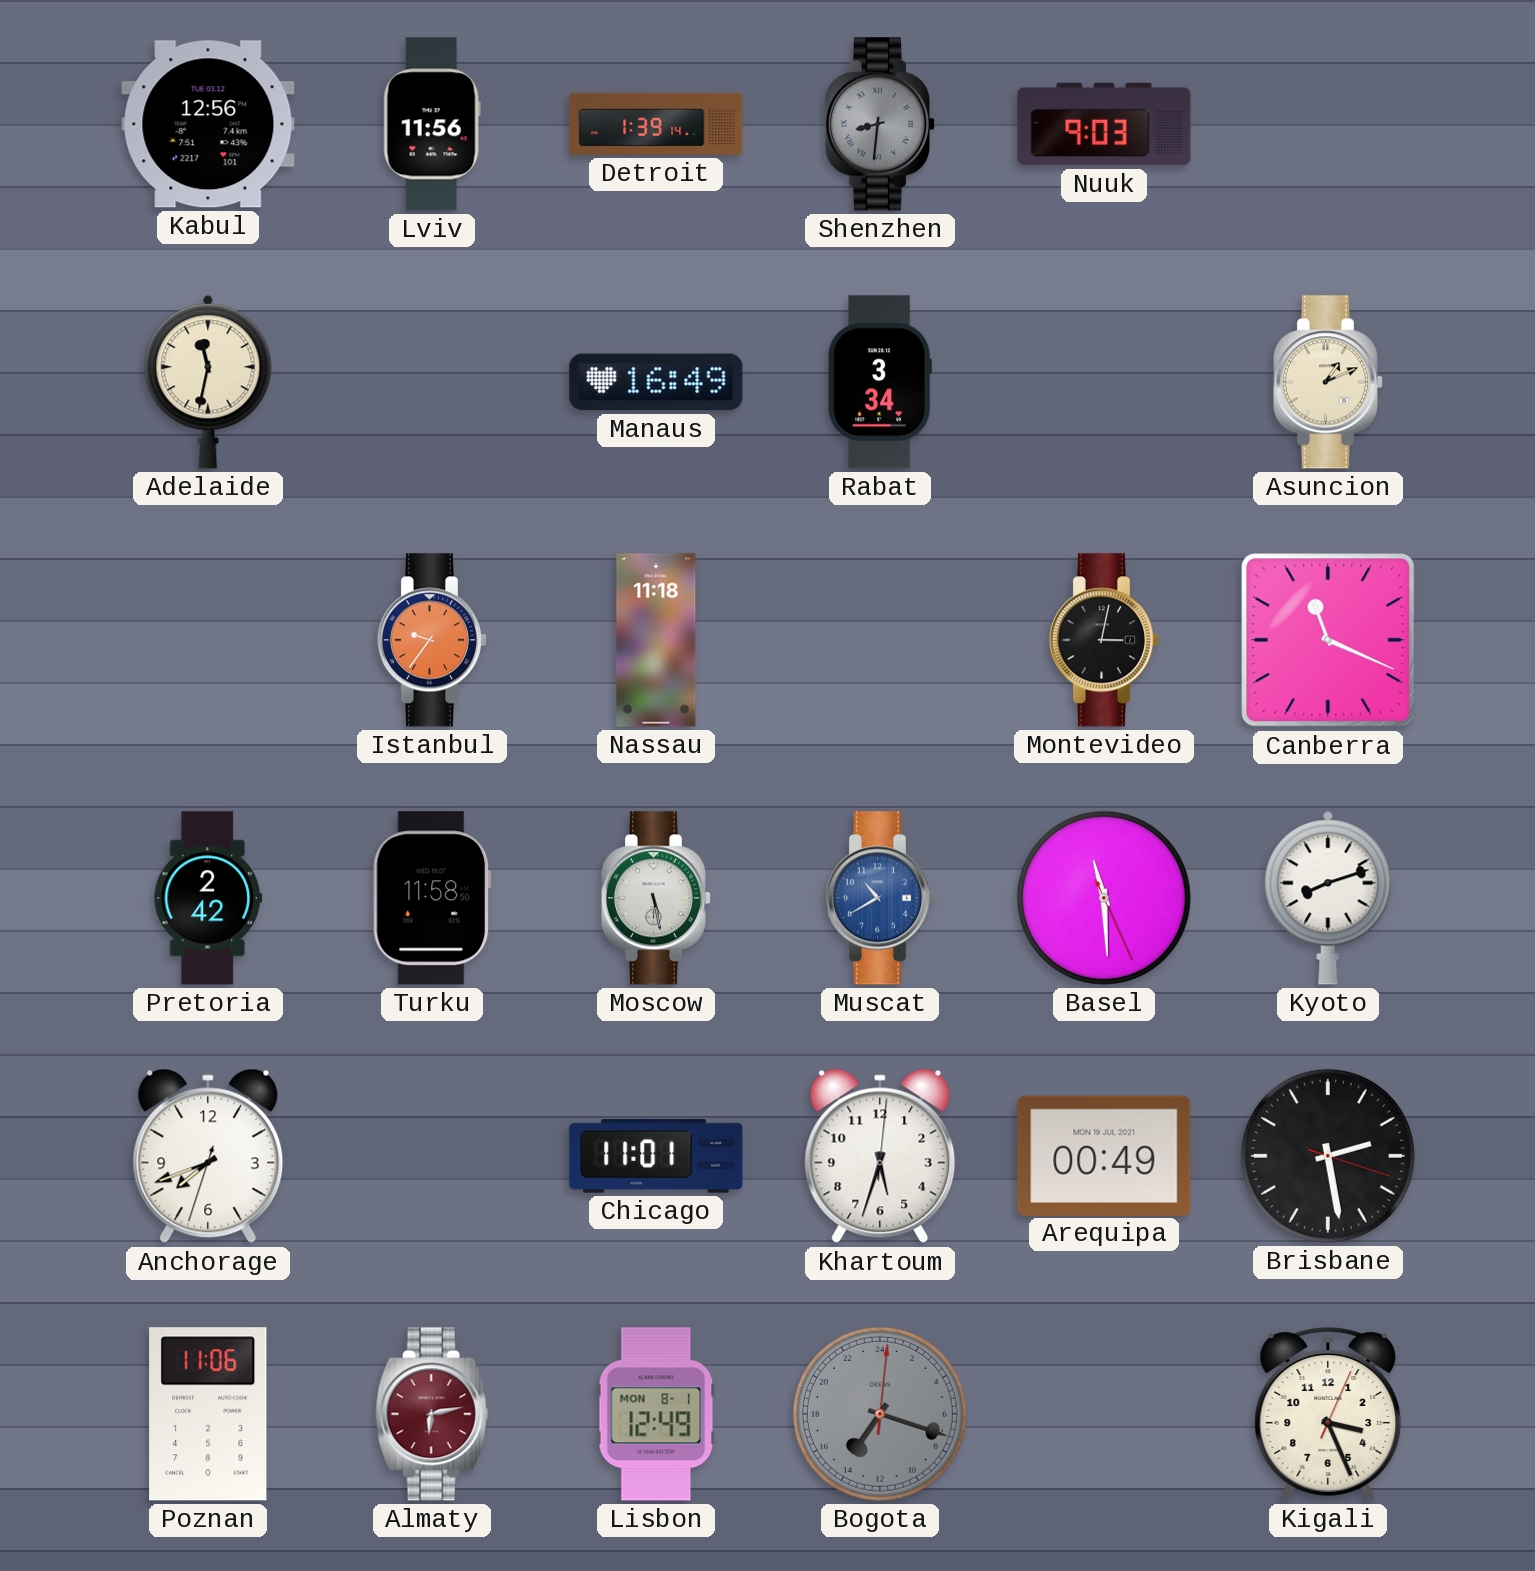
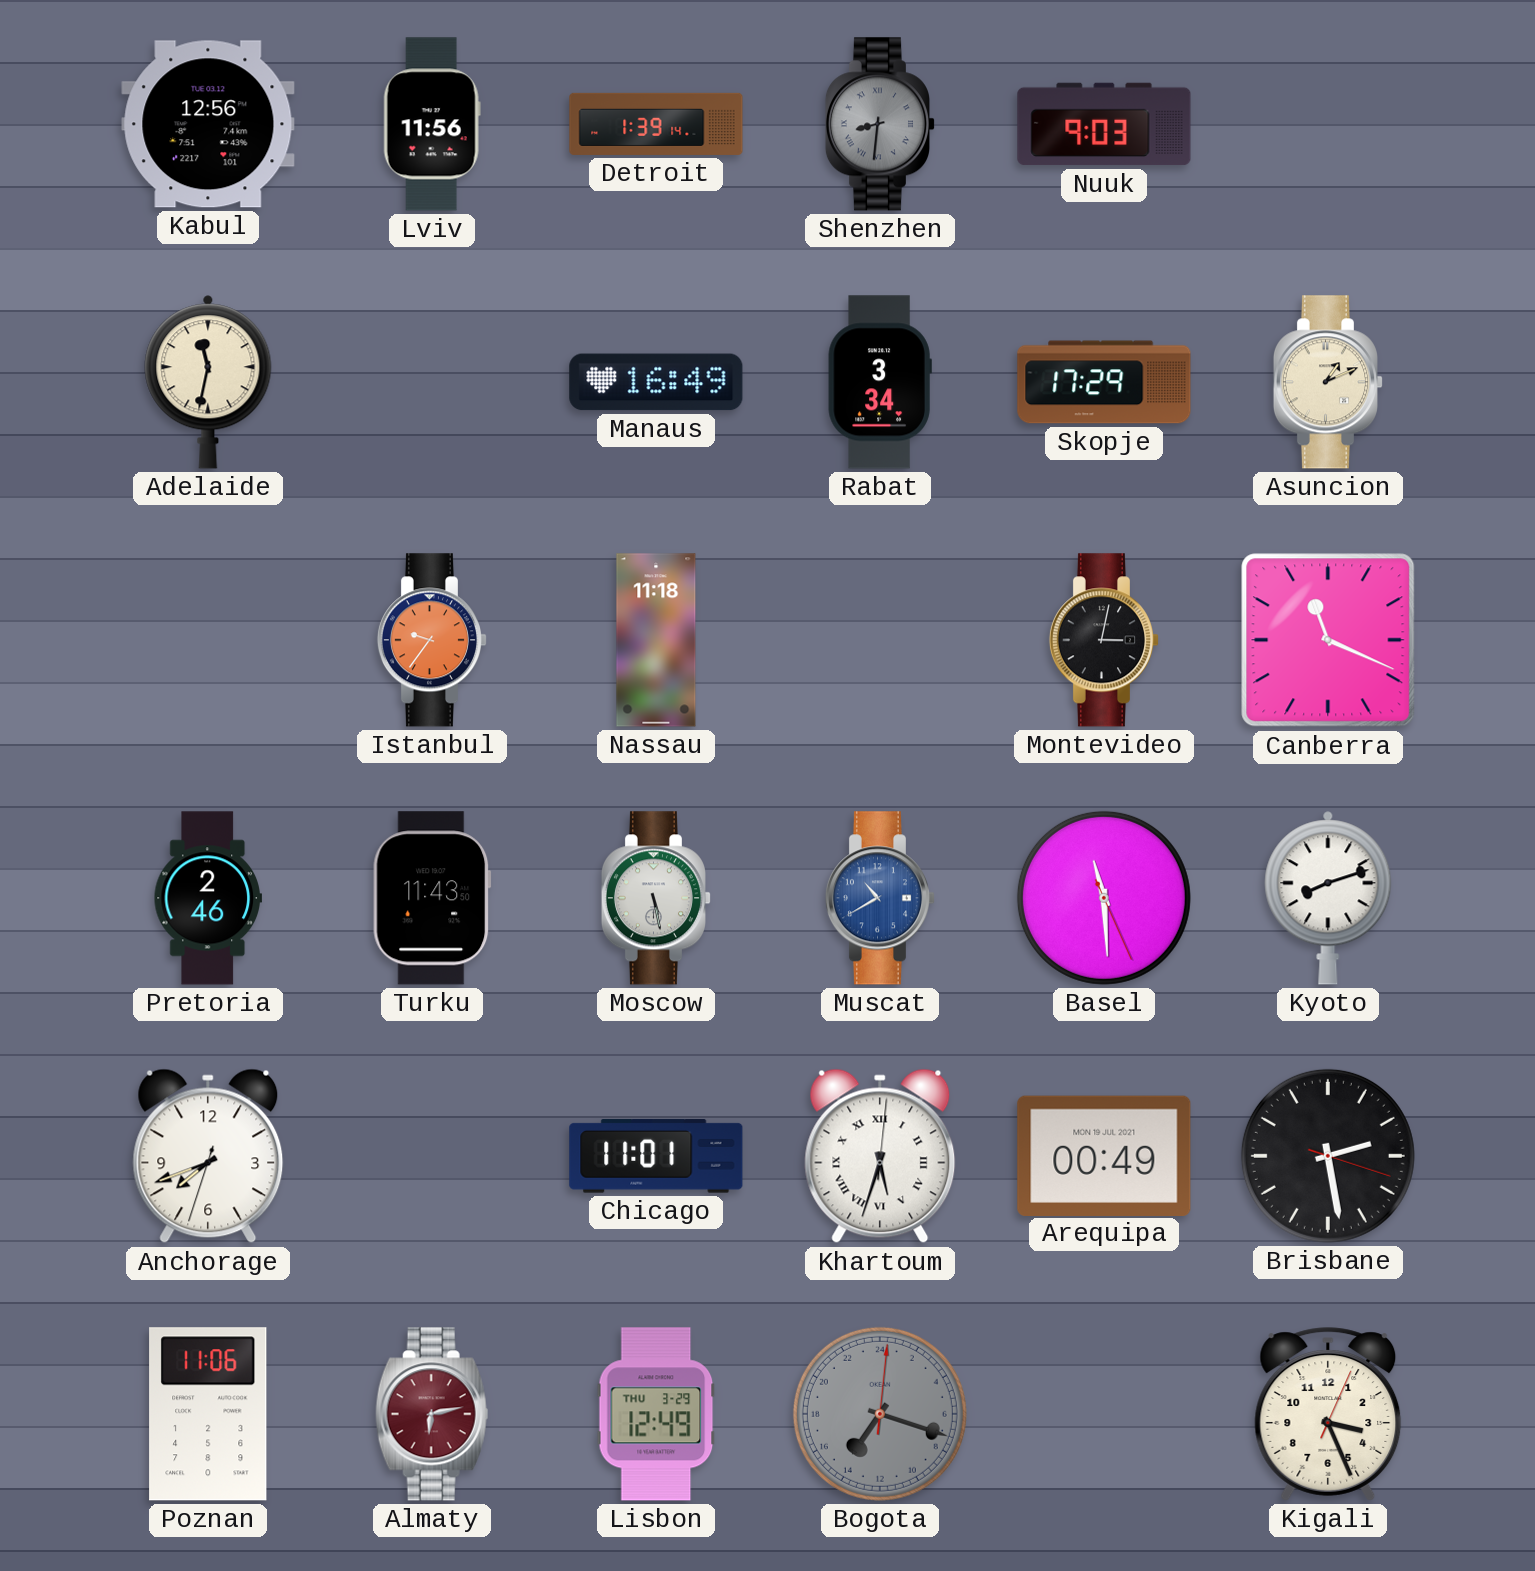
Skopje: none -> 17:29
Pretoria: 2:42 -> 2:46
Turku: 11:58 -> 11:43
Khartoum numerals: Arabic -> Roman
Lisbon date: MON 8-1 -> THU 3-29
